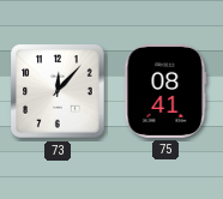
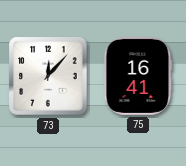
75: 08:41 -> 16:41
